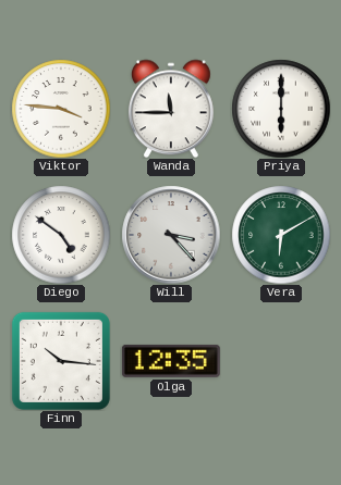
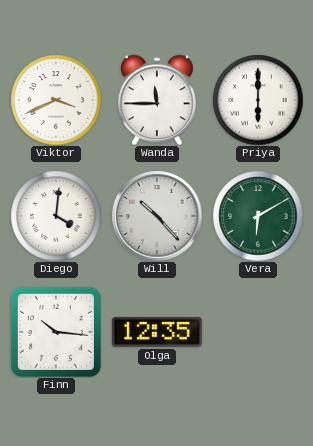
Viktor: 3:46 -> 3:41
Diego: 4:51 -> 4:01
Will: 3:23 -> 10:23
